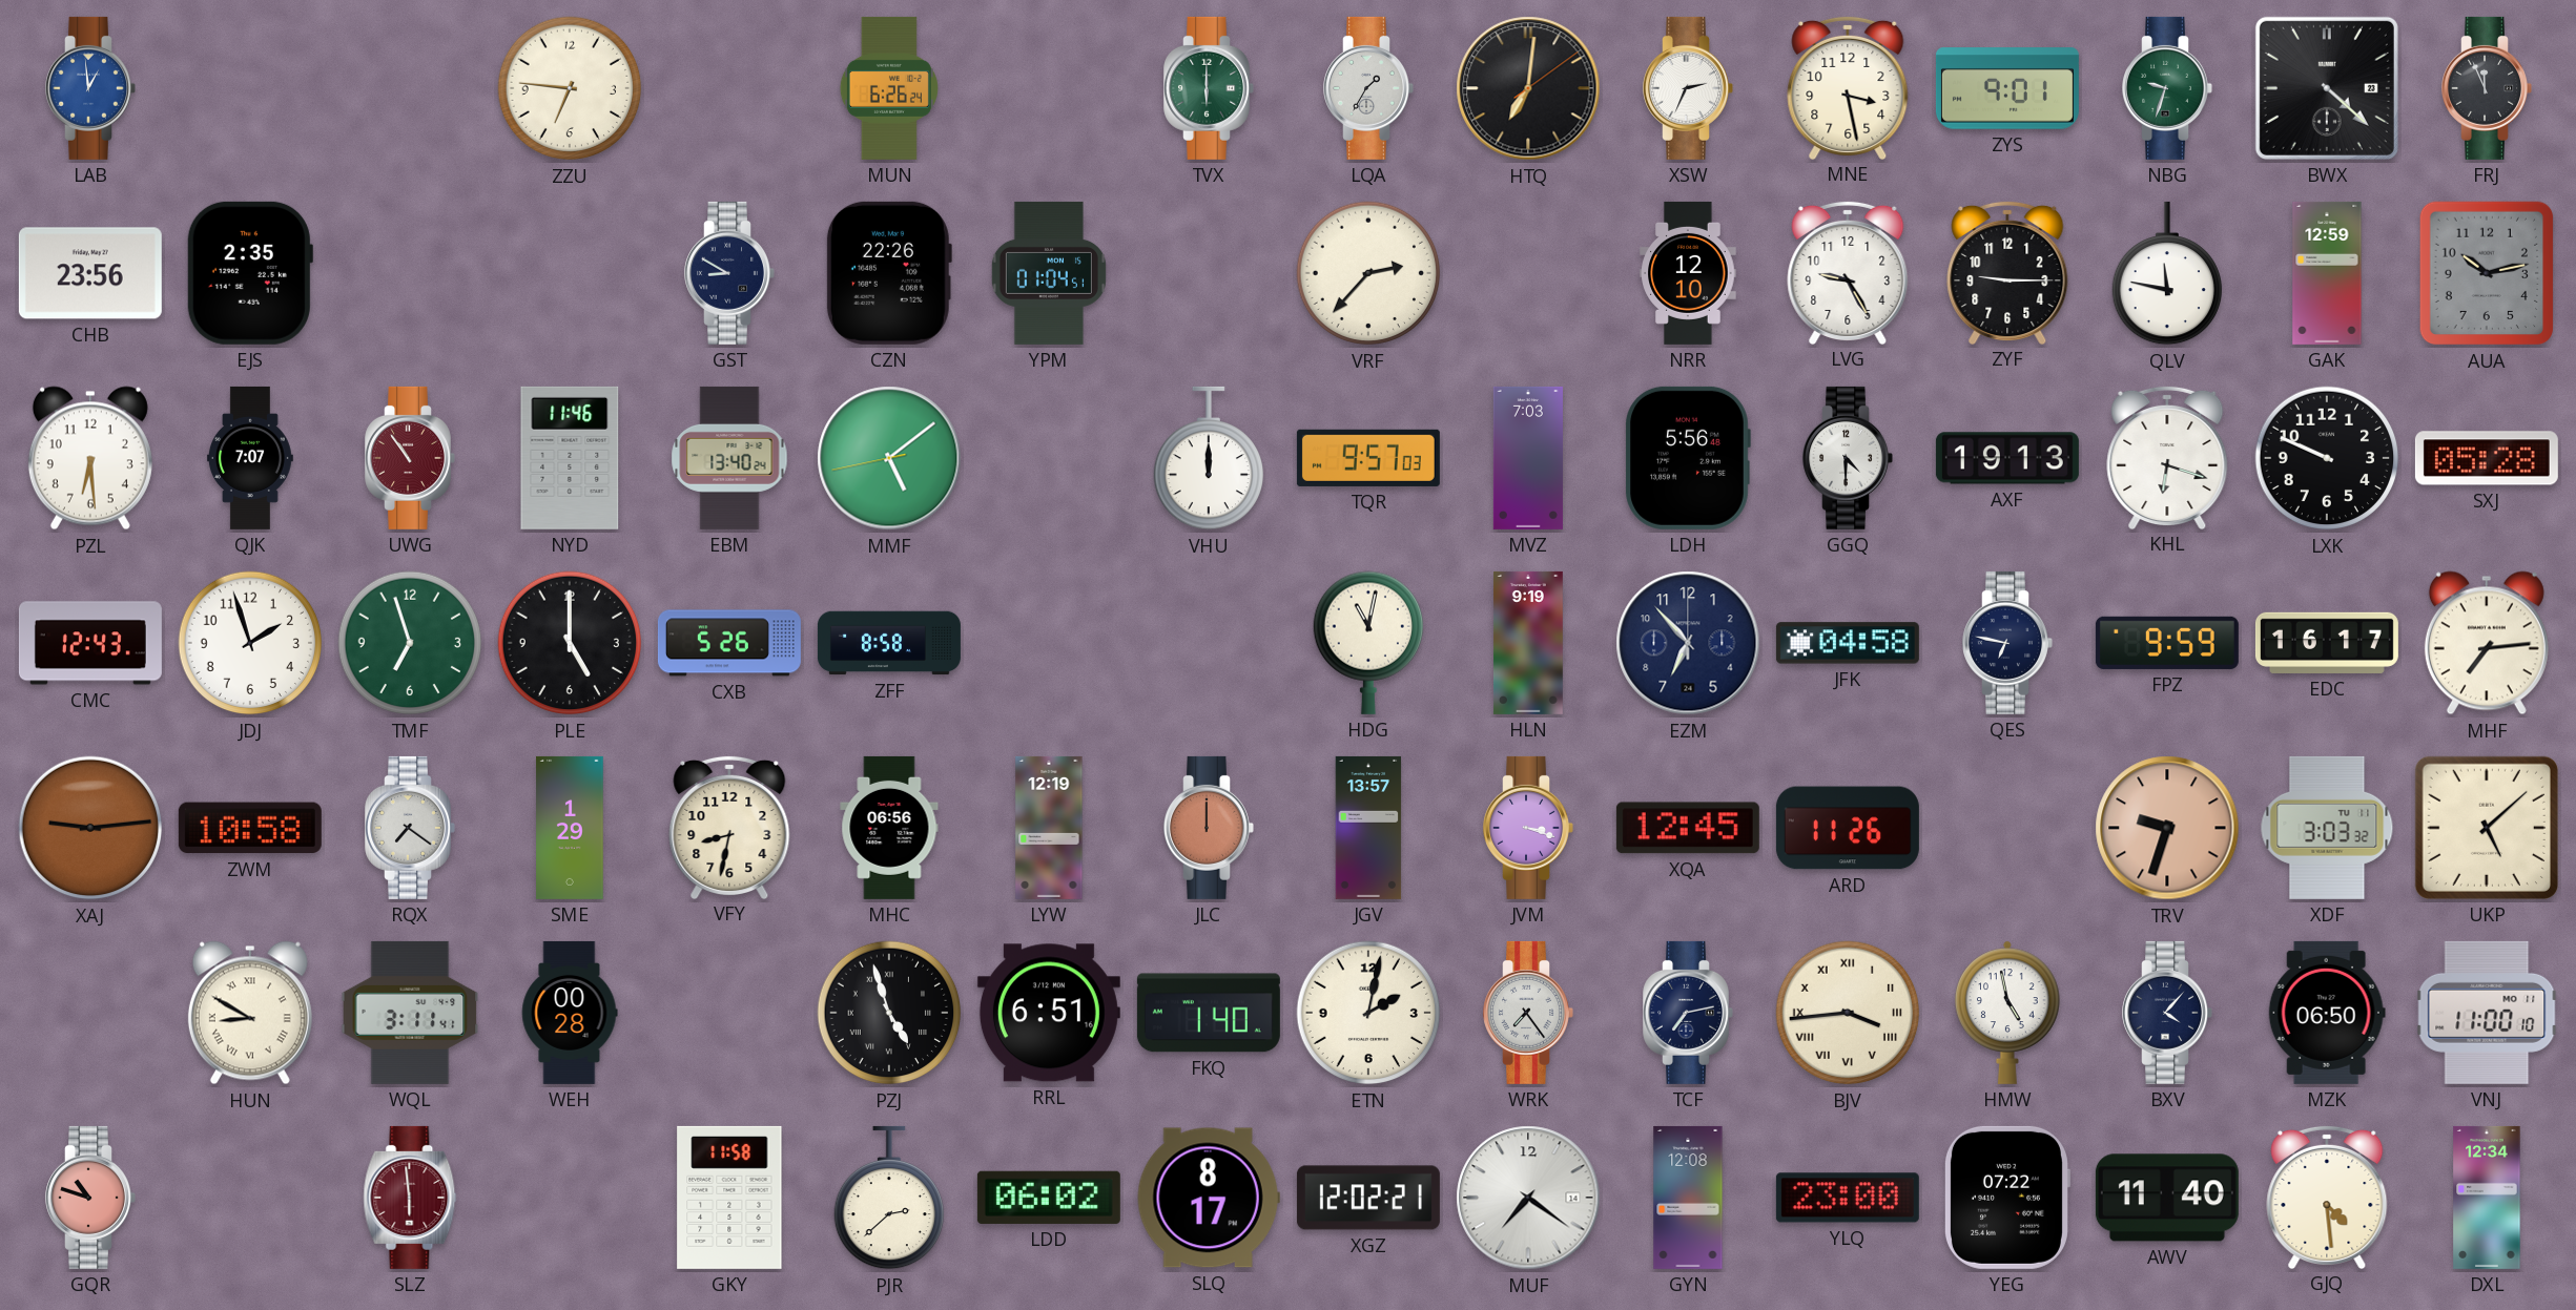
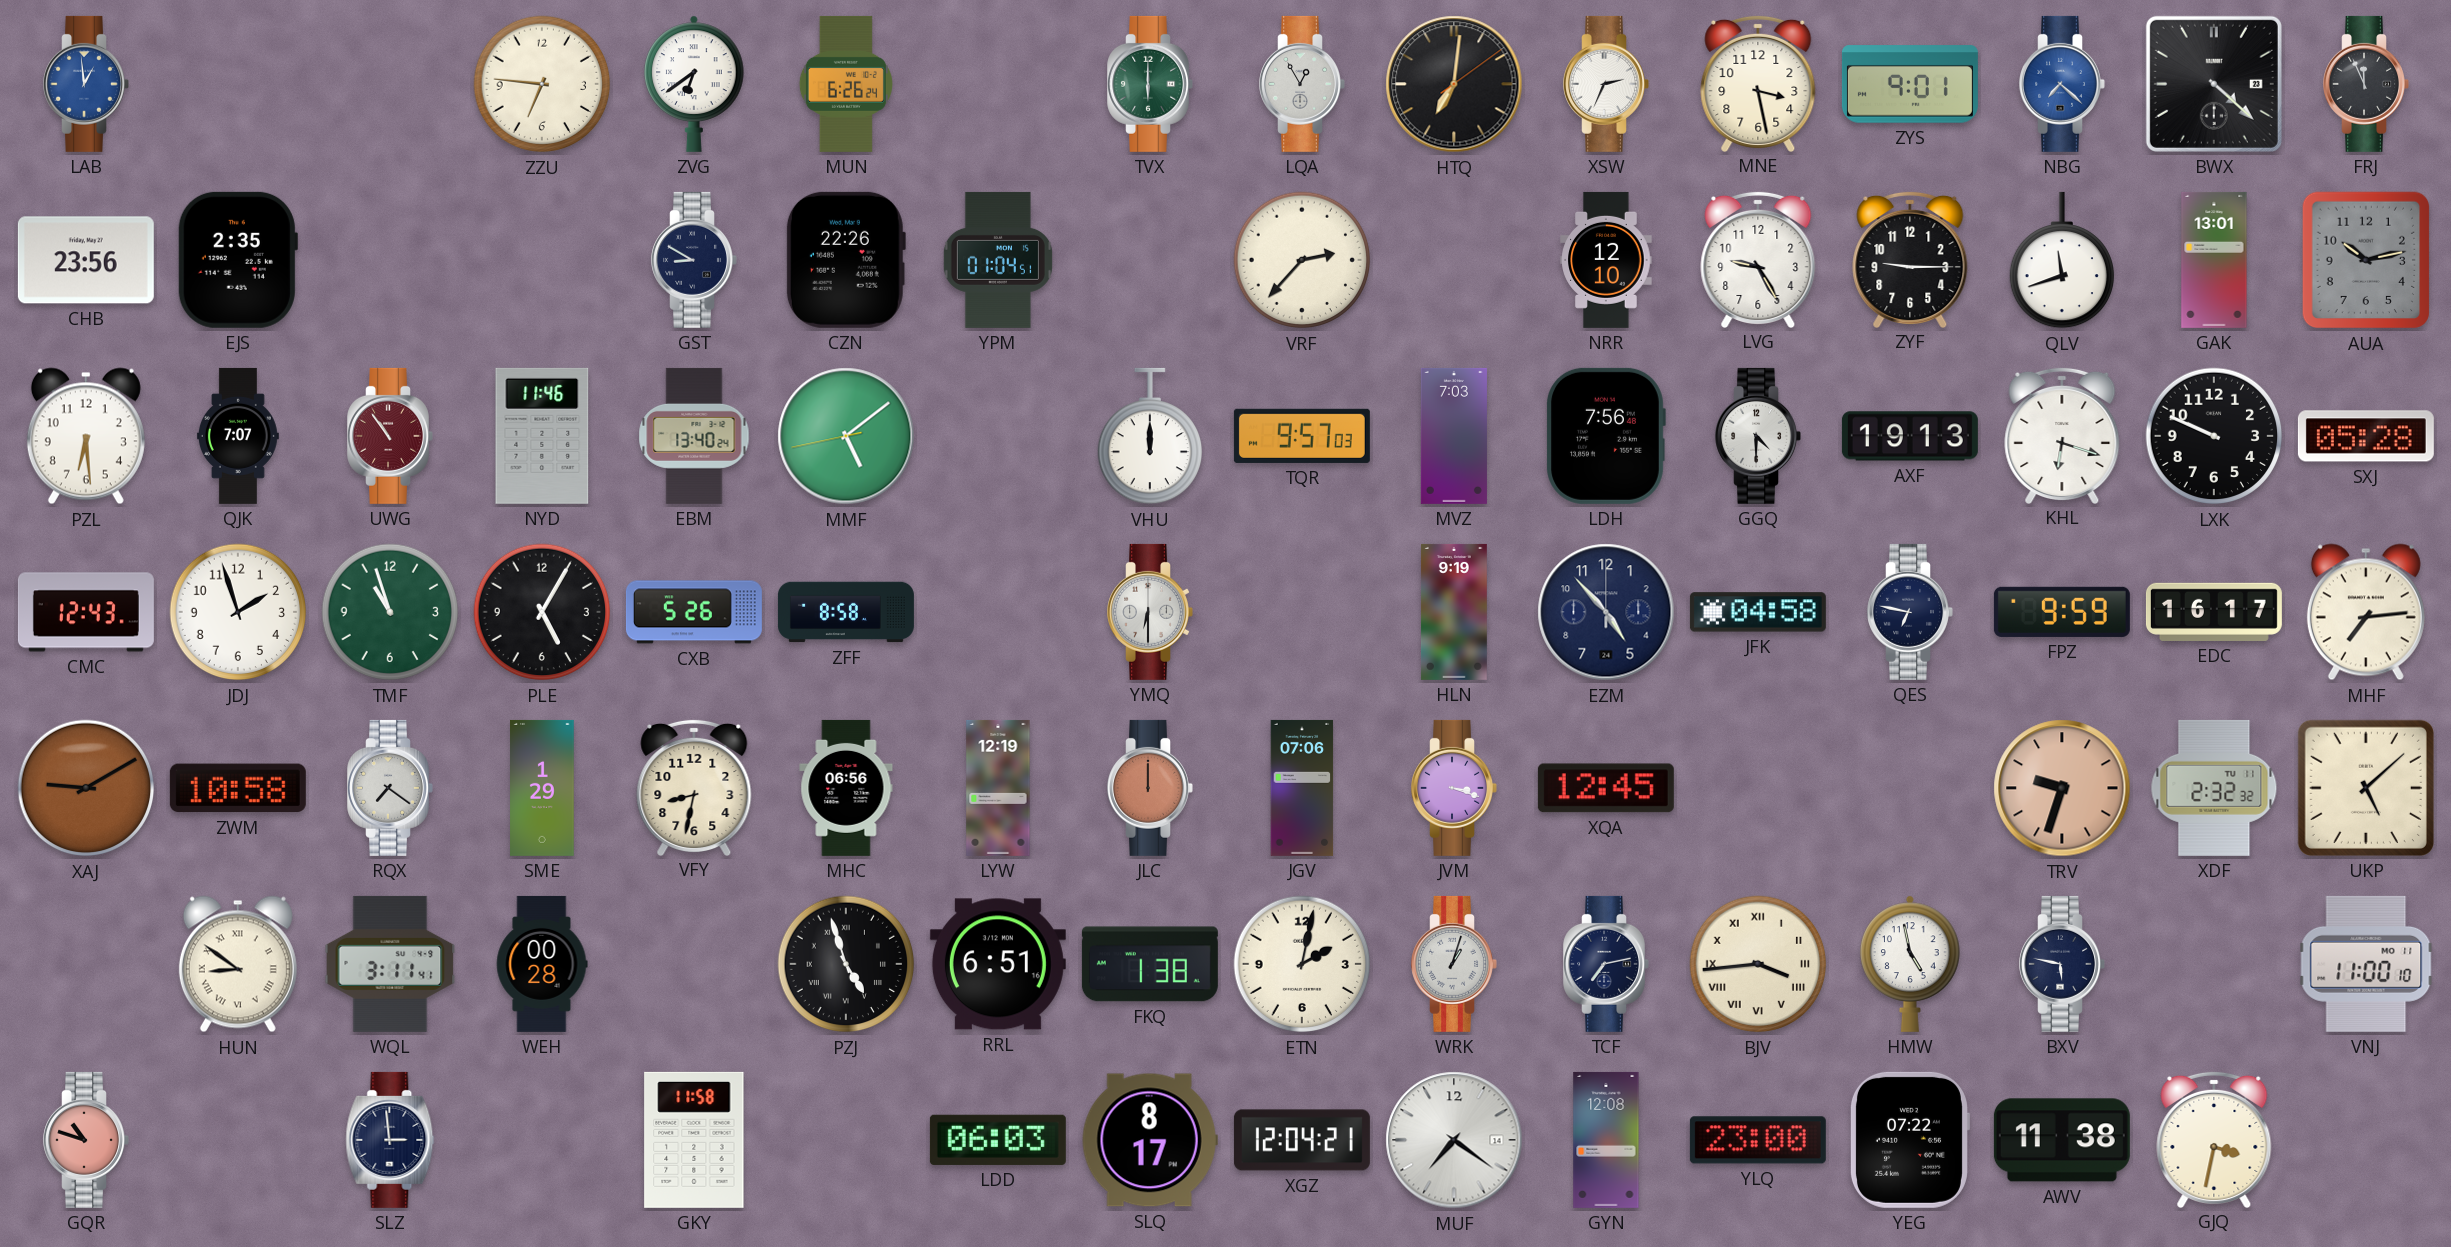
ZVG: none -> 6:39
LQA: 1:35 -> 12:55
NBG: 9:33 -> 7:22
NBG dial: green -> blue
QLV: 11:47 -> 11:42
GAK: 12:59 -> 13:01
LDH: 5:56 -> 7:56
TMF: 6:57 -> 10:57
PLE: 5:00 -> 5:05
YMQ: none -> 6:30
HDG: 11:02 -> none
EZM: 6:53 -> 4:53
XAJ: 9:14 -> 9:10
JGV: 13:57 -> 07:06
ARD: 11:26 -> none
XDF: 3:03 -> 2:32
HUN: 8:50 -> 8:51
FKQ: 1:40 -> 1:38
WRK: 7:24 -> 1:03
BXV: 4:07 -> 5:47
MZK: 06:50 -> none
SLZ: 5:59 -> 2:59
SLZ dial: burgundy -> navy
PJR: 2:38 -> none
LDD: 06:02 -> 06:03
XGZ: 12:02 -> 12:04
AWV: 11:40 -> 11:38
GJQ: 4:29 -> 3:32
DXL: 12:34 -> none
